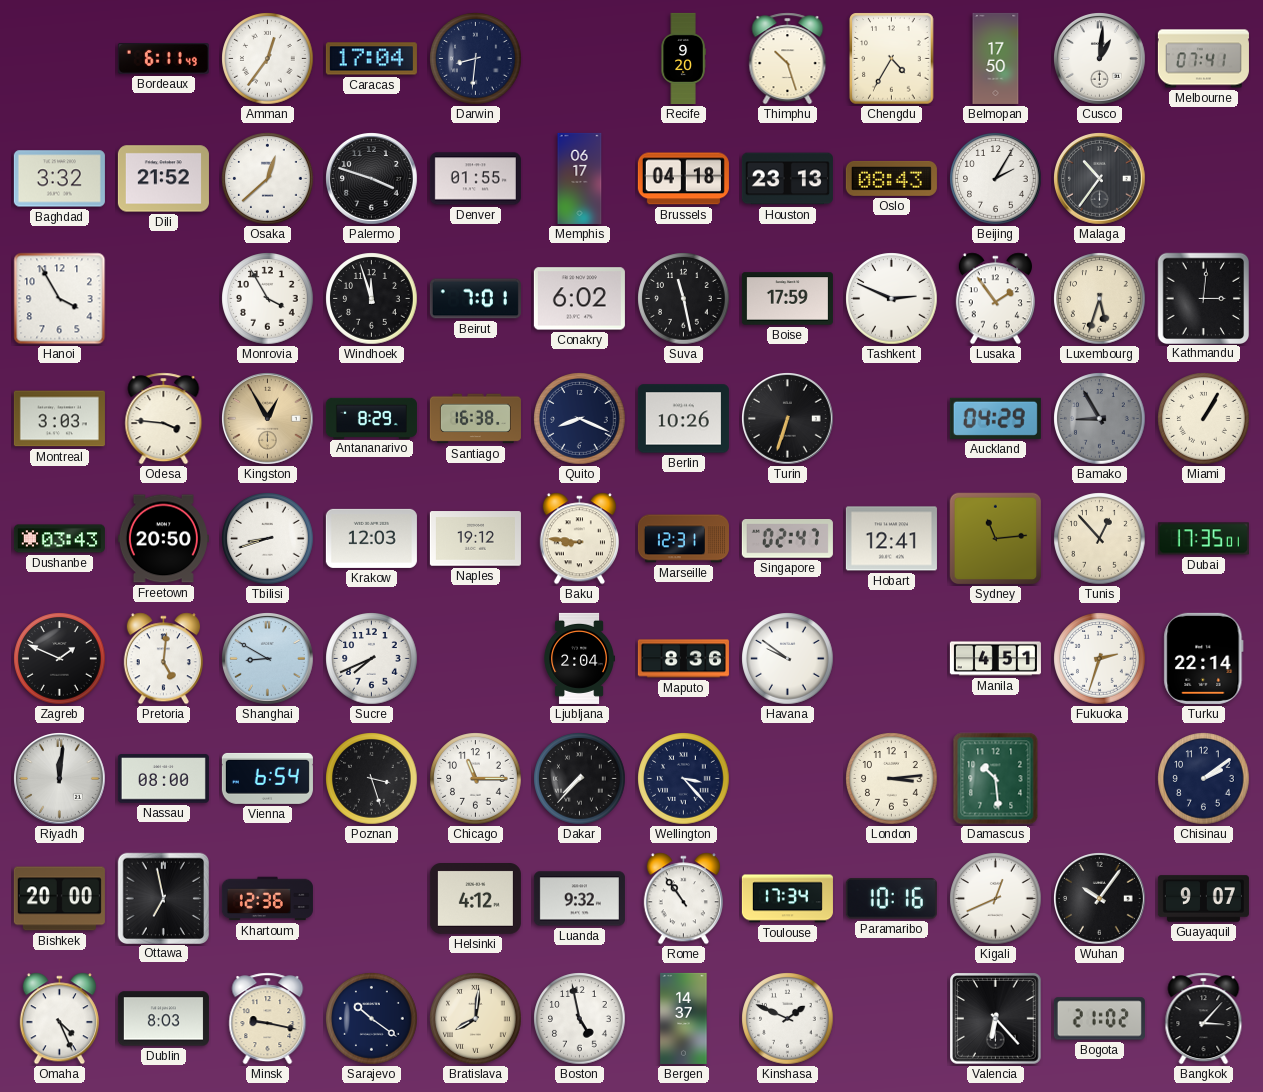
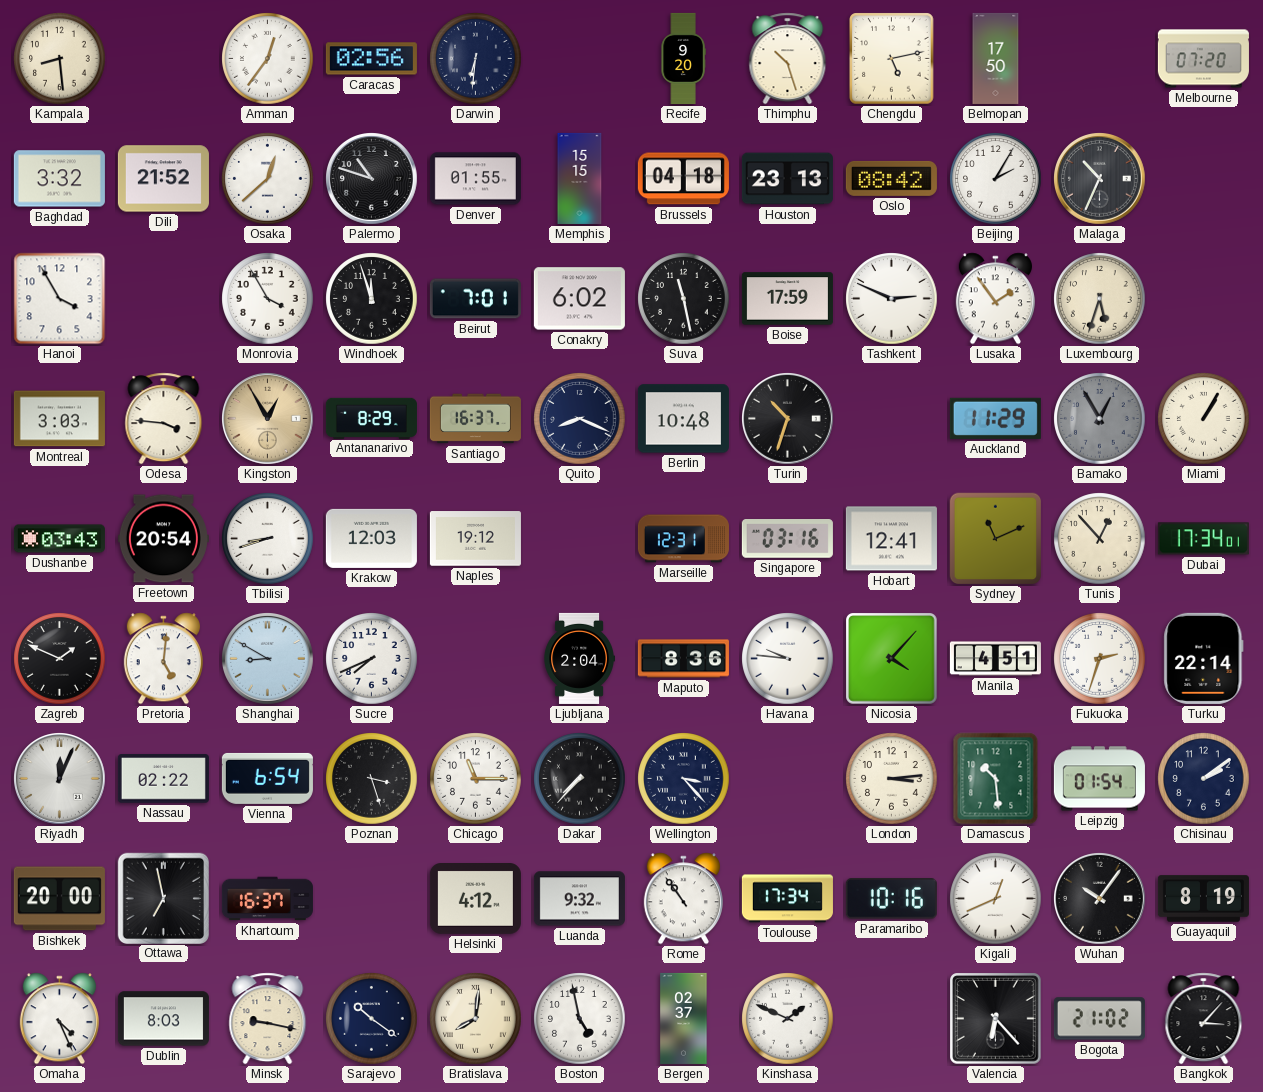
Kampala: none -> 8:29
Bordeaux: 6:11 -> none
Caracas: 17:04 -> 02:56
Darwin: 8:31 -> 6:31
Chengdu: 4:35 -> 5:13
Cusco: 1:01 -> none
Melbourne: 07:41 -> 07:20
Palermo: 3:48 -> 10:48
Memphis: 06:17 -> 15:15
Oslo: 08:43 -> 08:42
Malaga: 10:36 -> 10:34
Kathmandu: 3:01 -> none
Santiago: 16:38 -> 16:37
Berlin: 10:26 -> 10:48
Turin: 6:33 -> 10:33
Auckland: 04:29 -> 11:29
Bamako: 8:55 -> 12:55
Freetown: 20:50 -> 20:54
Baku: 8:46 -> none
Singapore: 02:47 -> 03:16
Sydney: 11:14 -> 11:11
Dubai: 17:35 -> 17:34
Havana: 9:51 -> 9:46
Nicosia: none -> 4:07
Riyadh: 12:01 -> 12:04
Nassau: 08:00 -> 02:22
Leipzig: none -> 01:54
Khartoum: 12:36 -> 16:37
Guayaquil: 9:07 -> 8:19
Bergen: 14:37 -> 02:37
